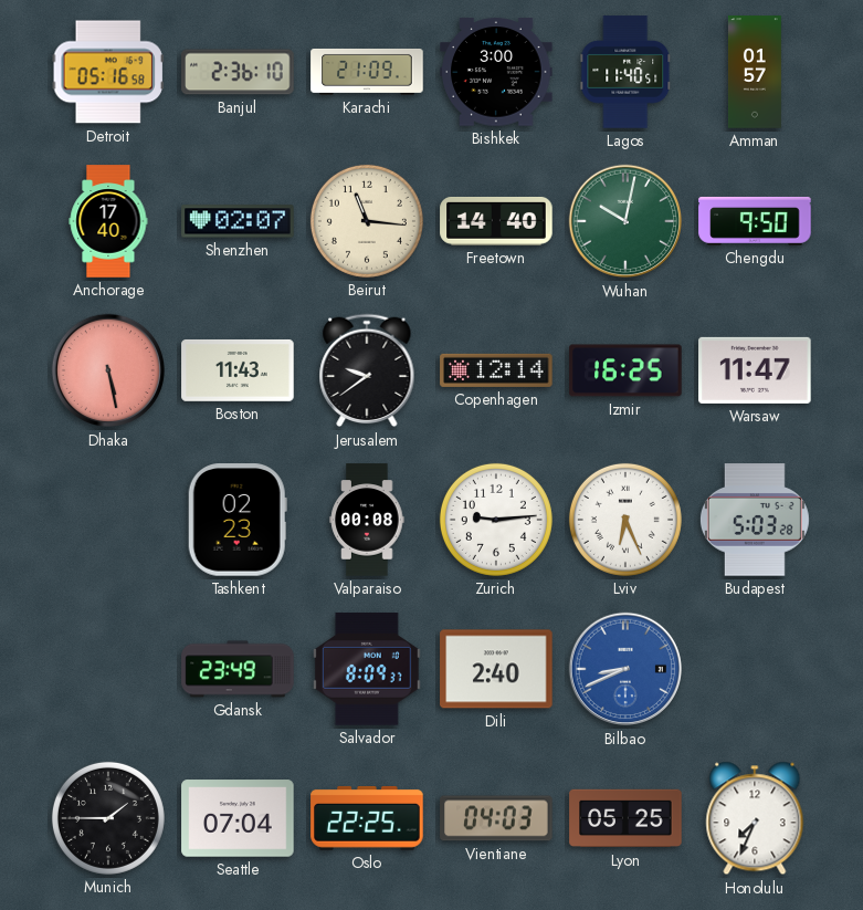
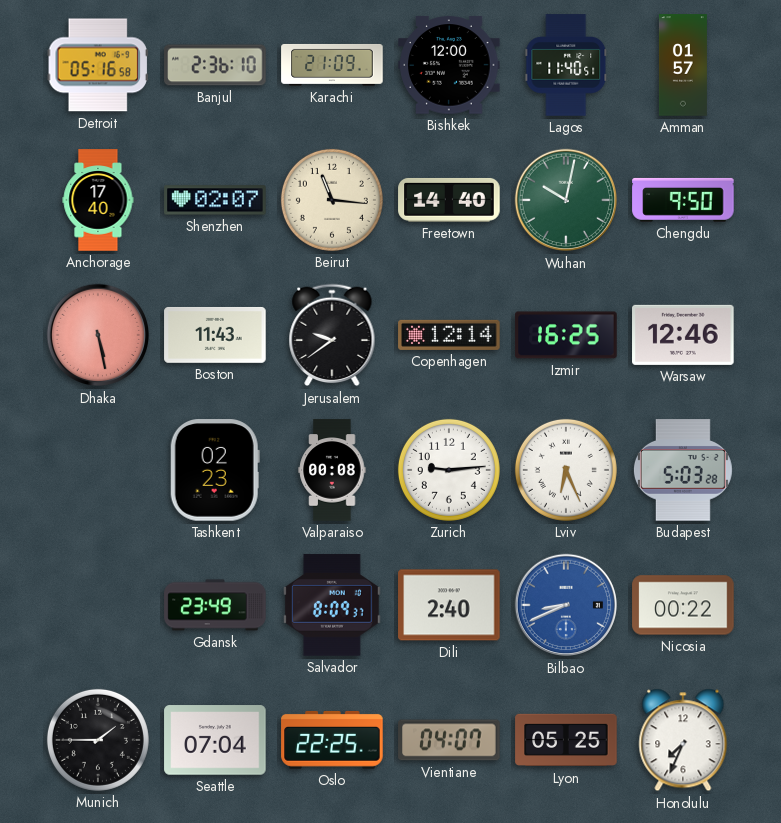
Bishkek: 3:00 -> 12:00
Warsaw: 11:47 -> 12:46
Nicosia: none -> 00:22
Vientiane: 04:03 -> 04:07
